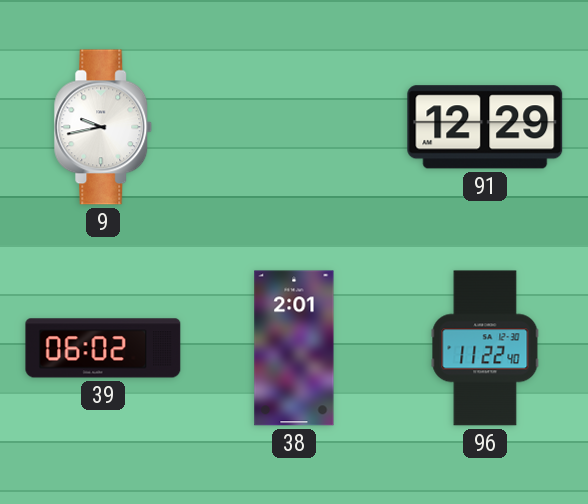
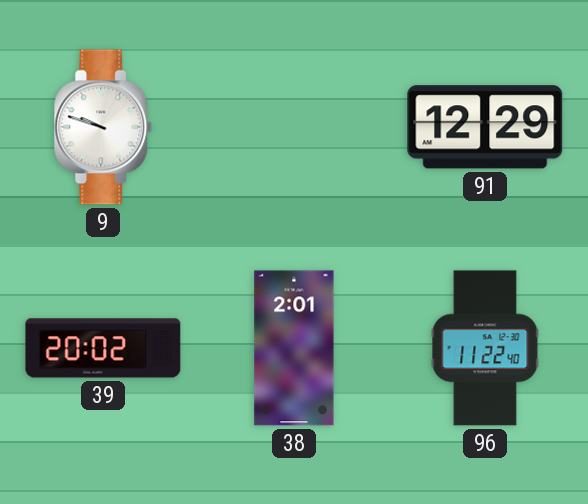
9: 9:43 -> 9:48
39: 06:02 -> 20:02
